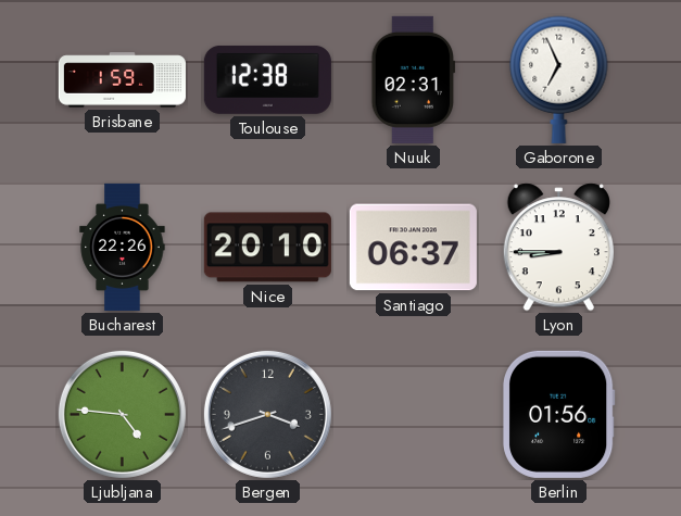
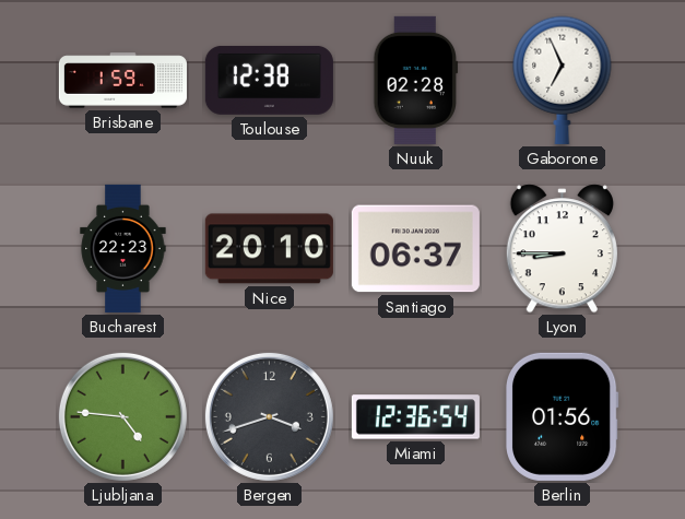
Nuuk: 02:31 -> 02:28
Bucharest: 22:26 -> 22:23
Miami: none -> 12:36
